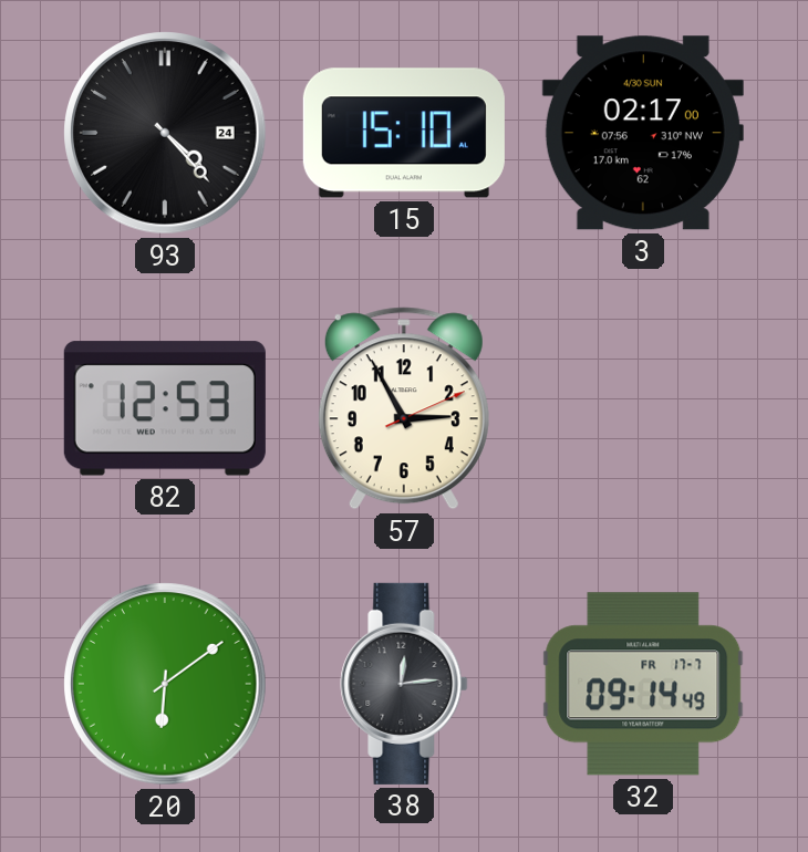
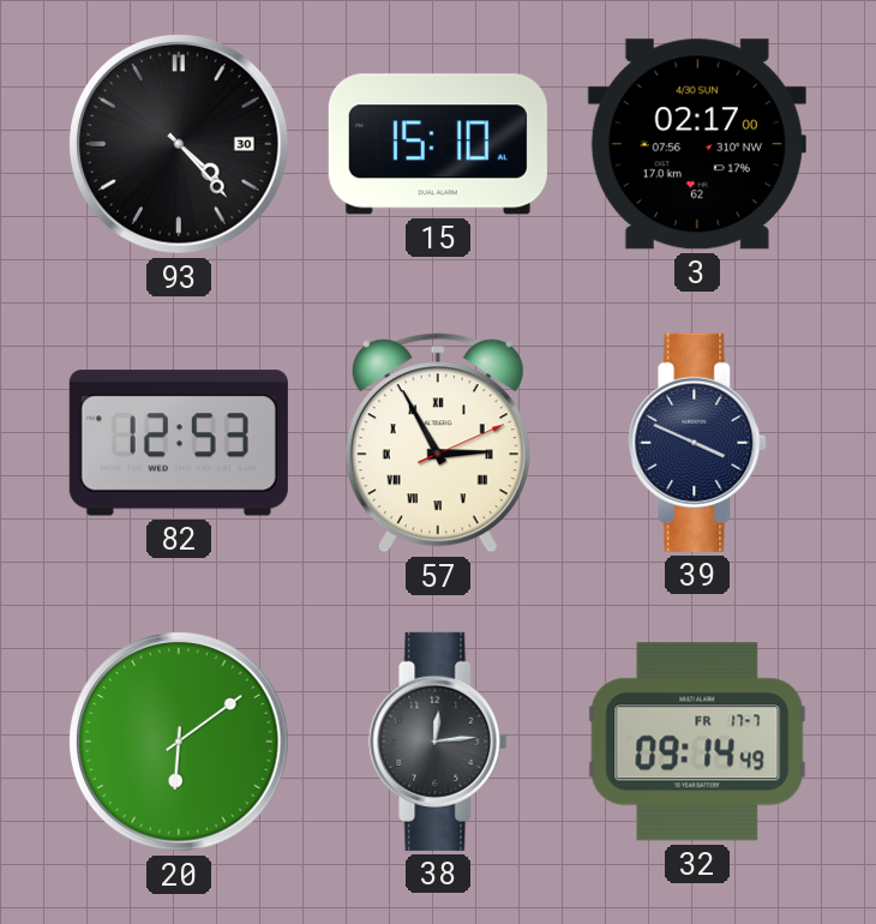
93 date: 24 -> 30
57 numerals: Arabic -> Roman
39: none -> 3:49
